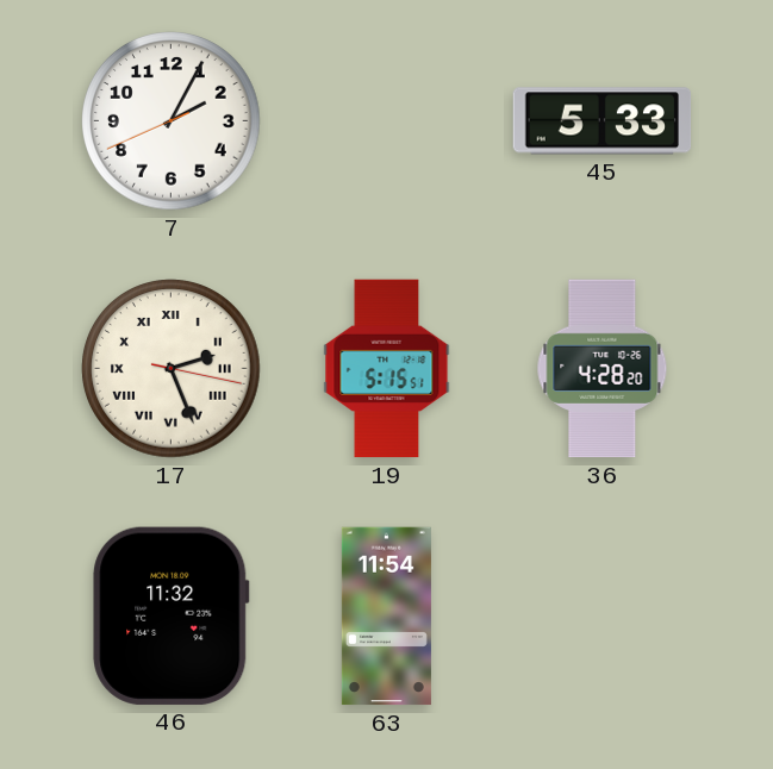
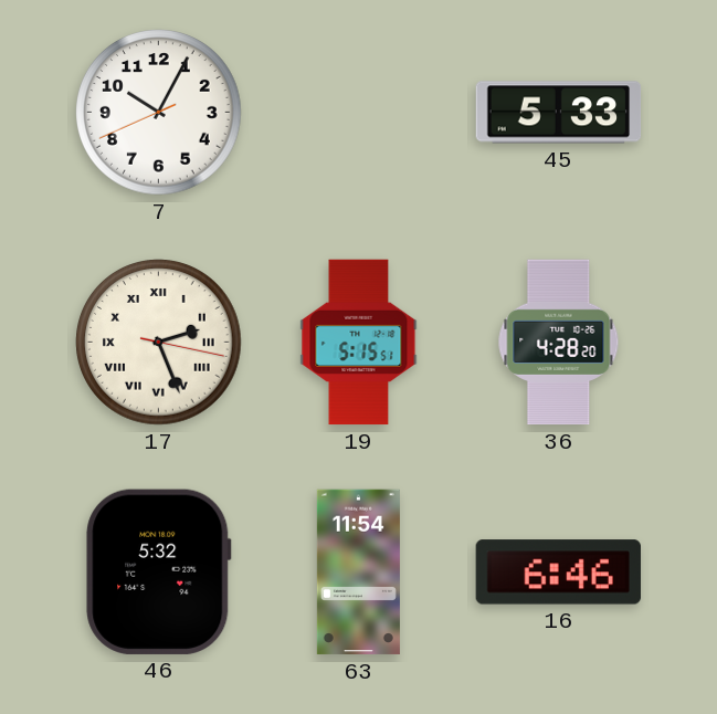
7: 2:04 -> 10:04
46: 11:32 -> 5:32
16: none -> 6:46
